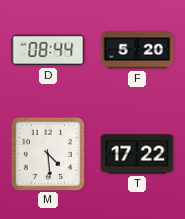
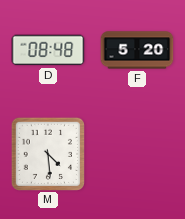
D: 08:44 -> 08:48
T: 17:22 -> none
